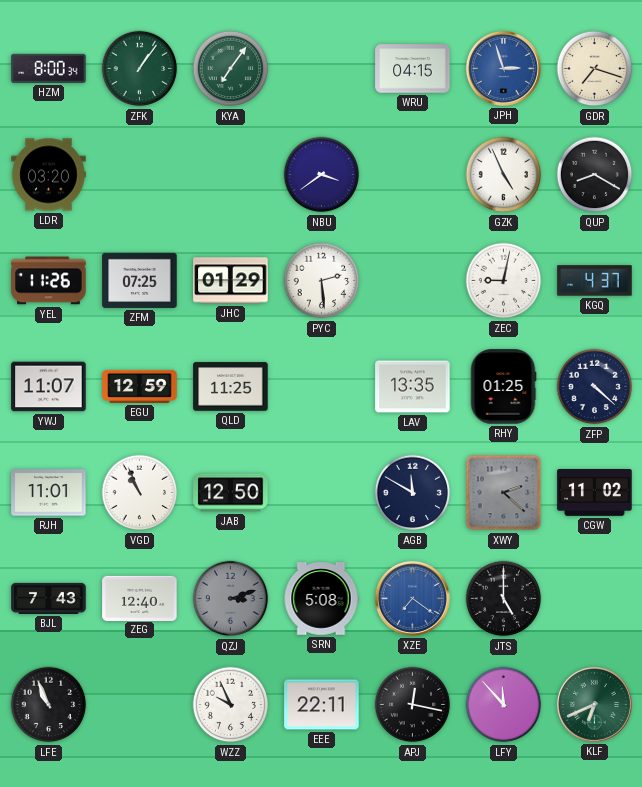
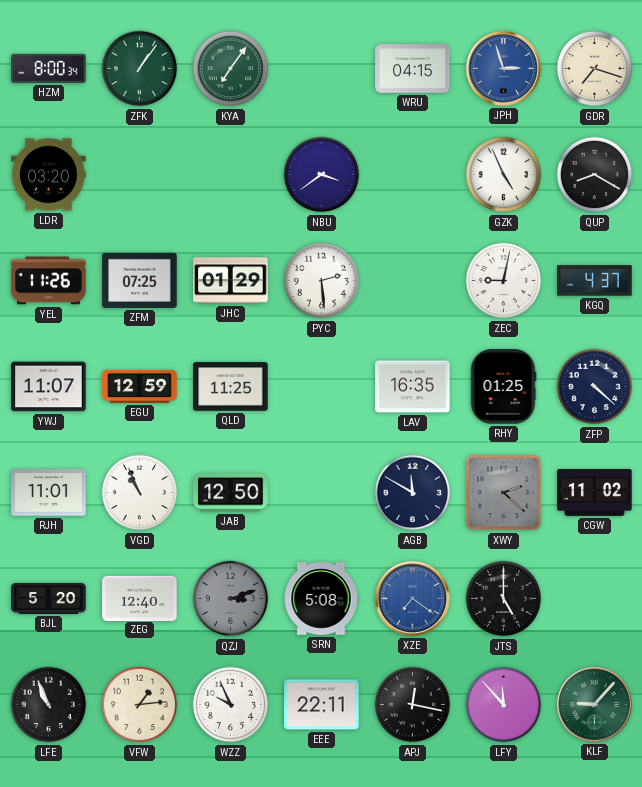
LAV: 13:35 -> 16:35
BJL: 7:43 -> 5:20
VFW: none -> 1:14
KLF: 6:41 -> 9:07
